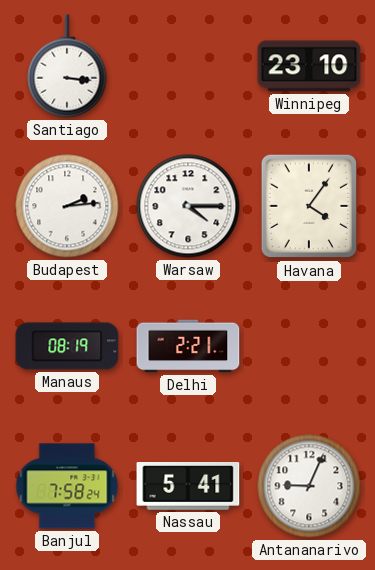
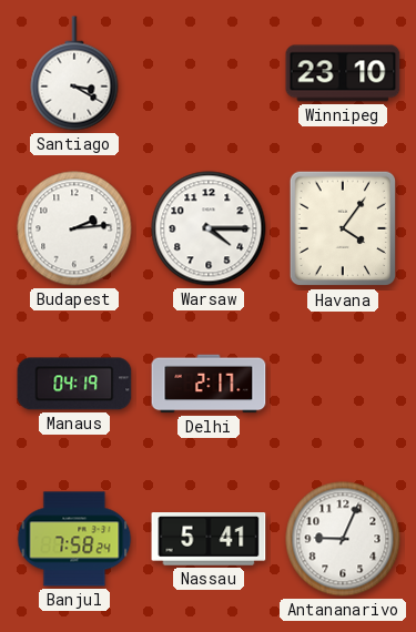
Santiago: 3:16 -> 3:20
Manaus: 08:19 -> 04:19
Delhi: 2:21 -> 2:17
